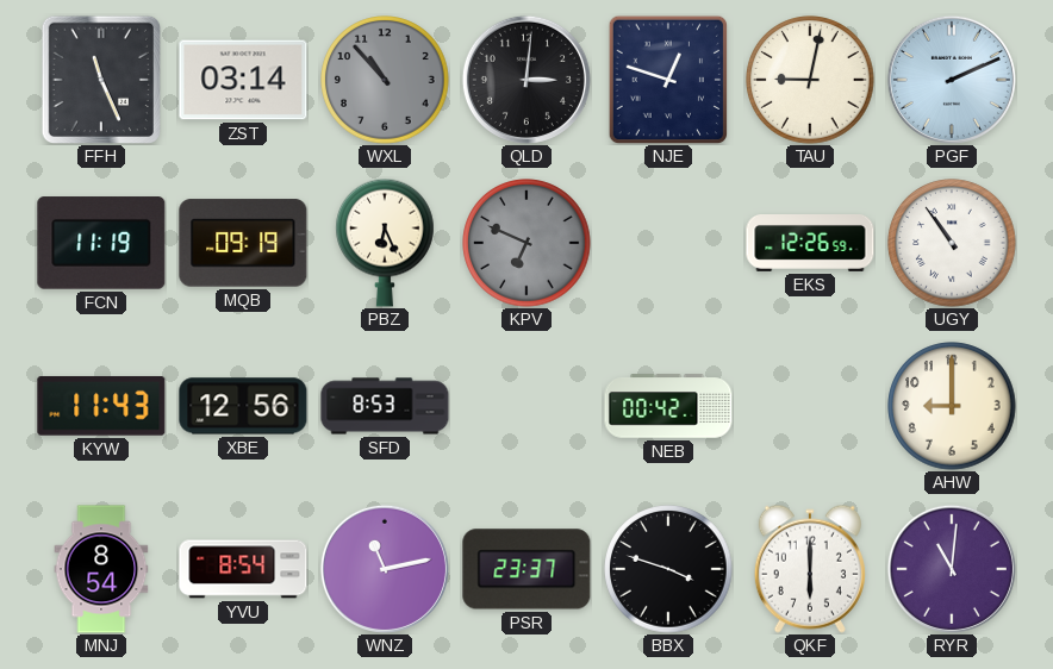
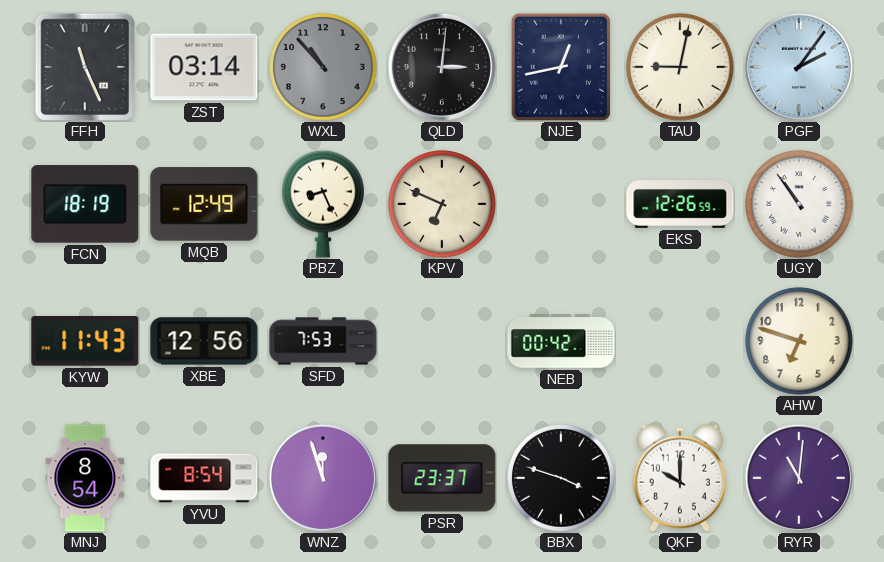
NJE: 12:48 -> 12:43
PGF: 2:11 -> 2:06
FCN: 11:19 -> 18:19
MQB: 09:19 -> 12:49
PBZ: 6:26 -> 8:26
KPV dial: grey -> cream
SFD: 8:53 -> 7:53
AHW: 9:00 -> 6:48
WNZ: 11:13 -> 11:57
QKF: 6:00 -> 10:00
